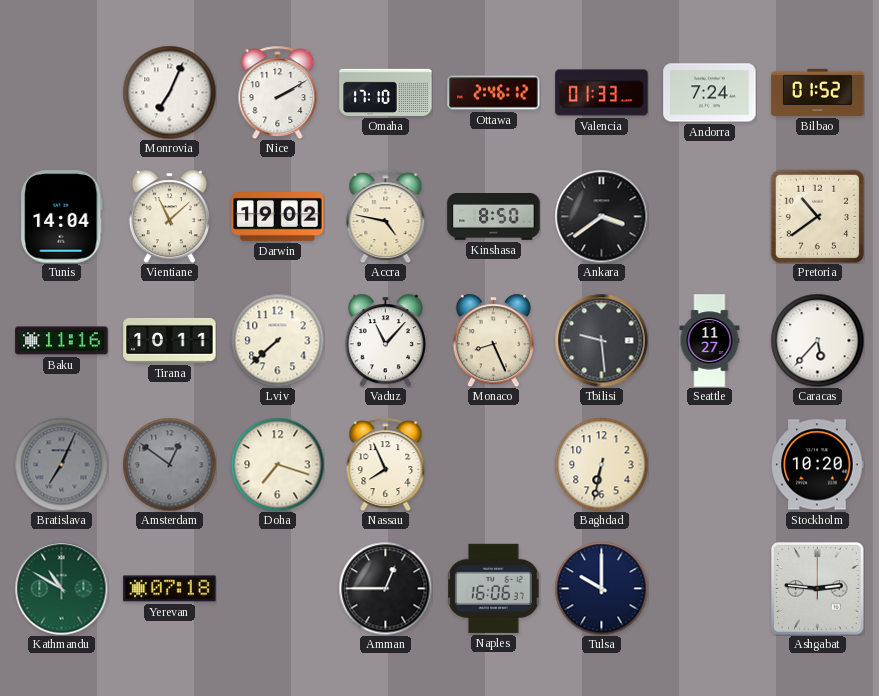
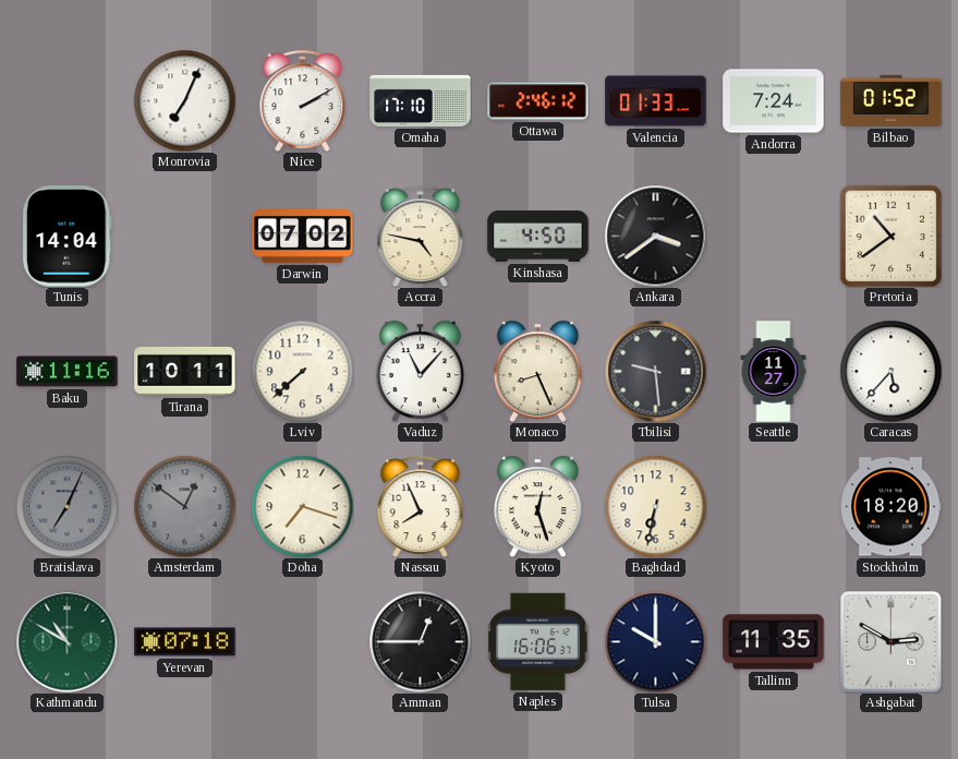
Vientiane: 11:08 -> none
Darwin: 19:02 -> 07:02
Kinshasa: 8:50 -> 4:50
Kyoto: none -> 12:27
Stockholm: 10:20 -> 18:20
Tallinn: none -> 11:35
Ashgabat: 2:46 -> 2:50
